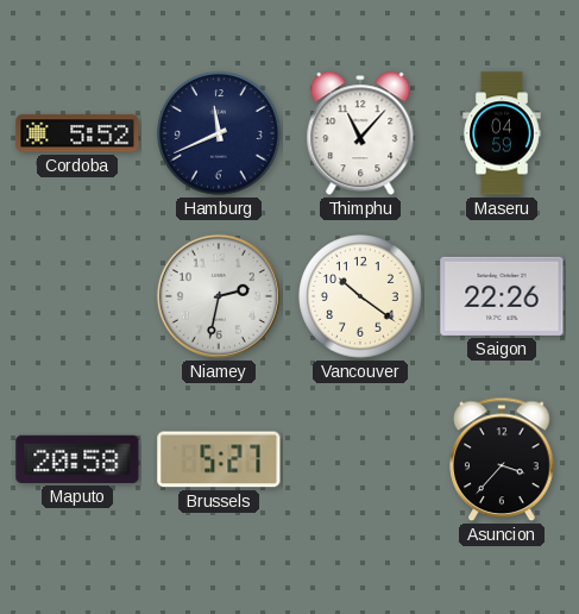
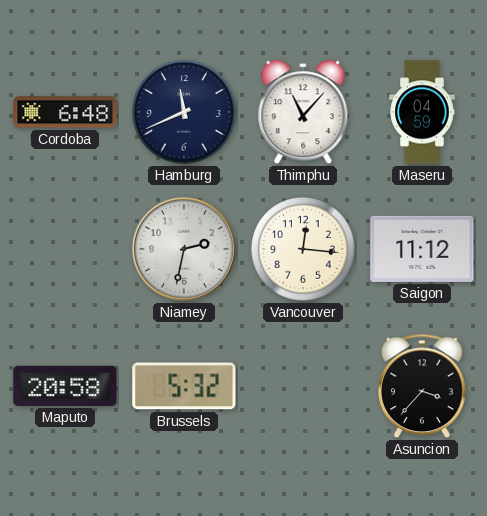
Cordoba: 5:52 -> 6:48
Vancouver: 10:21 -> 12:16
Saigon: 22:26 -> 11:12
Brussels: 5:27 -> 5:32
